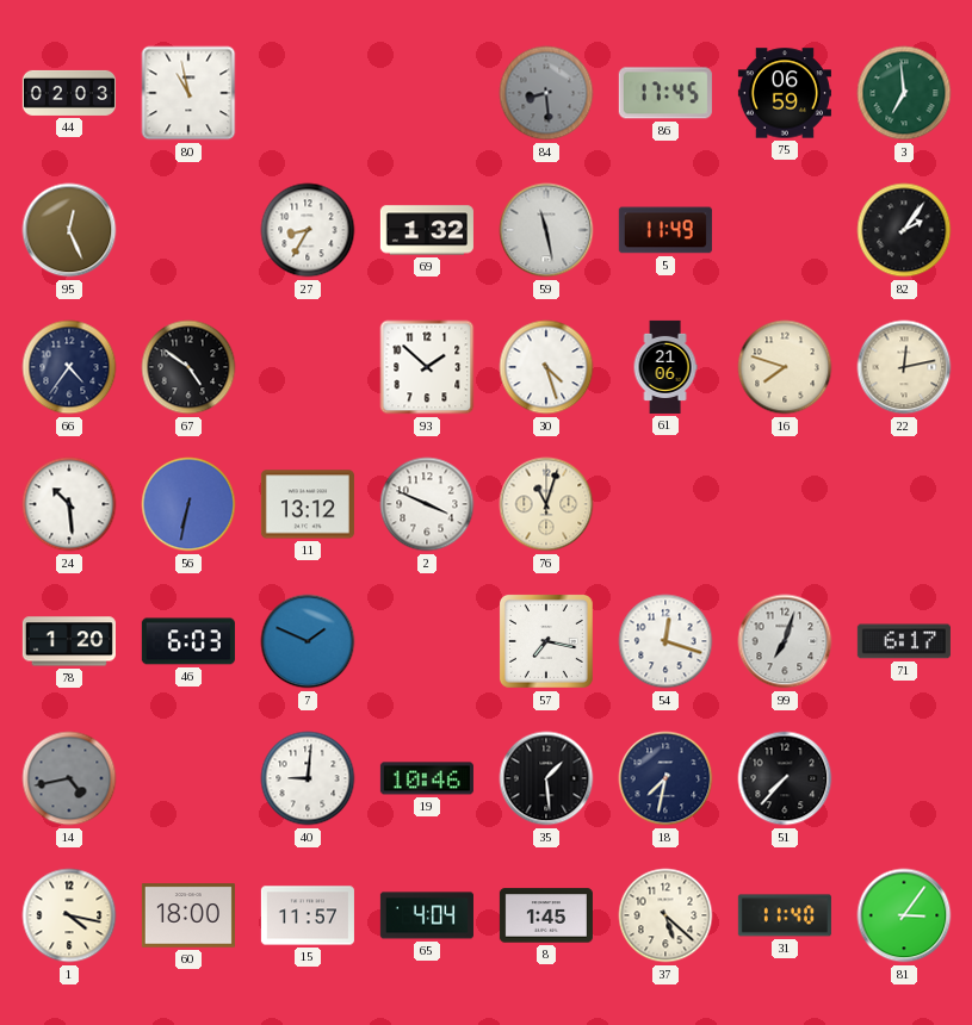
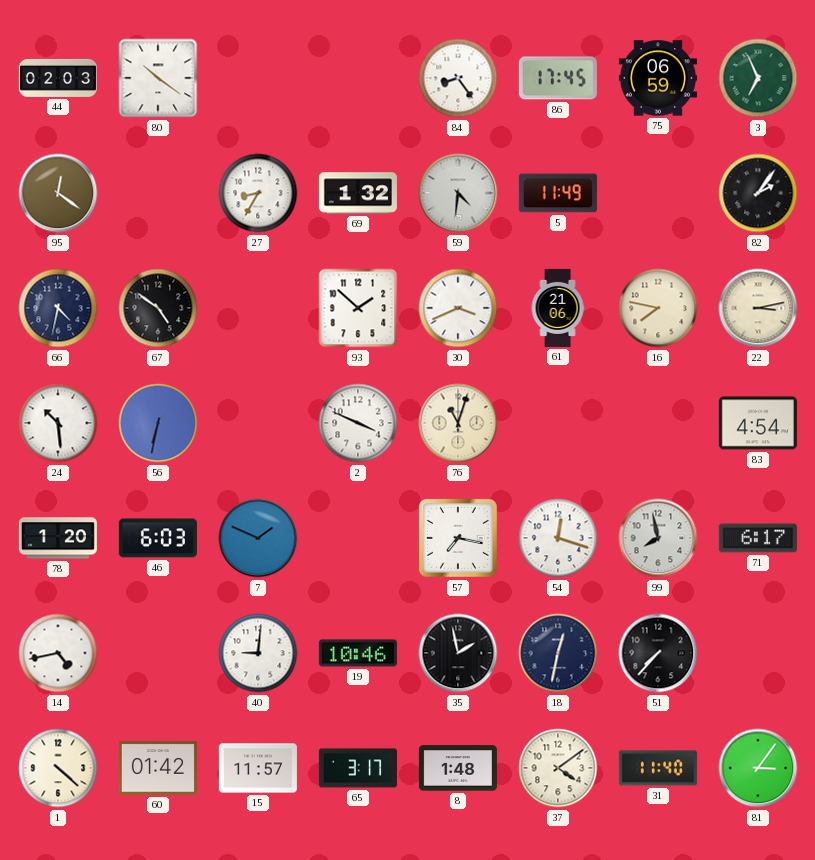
80: 10:58 -> 10:21
84: 8:29 -> 8:24
84 dial: grey -> white
3: 6:59 -> 6:56
95: 12:26 -> 12:21
59: 11:28 -> 4:31
66: 4:36 -> 4:32
30: 4:27 -> 3:41
16: 7:48 -> 7:47
22: 12:13 -> 3:13
11: 13:12 -> none
83: none -> 4:54
99: 7:03 -> 7:58
14 dial: grey -> white
35: 1:29 -> 1:58
18: 7:32 -> 12:32
1: 4:17 -> 4:22
60: 18:00 -> 01:42
65: 4:04 -> 3:17
8: 1:45 -> 1:48
37: 5:22 -> 4:09
